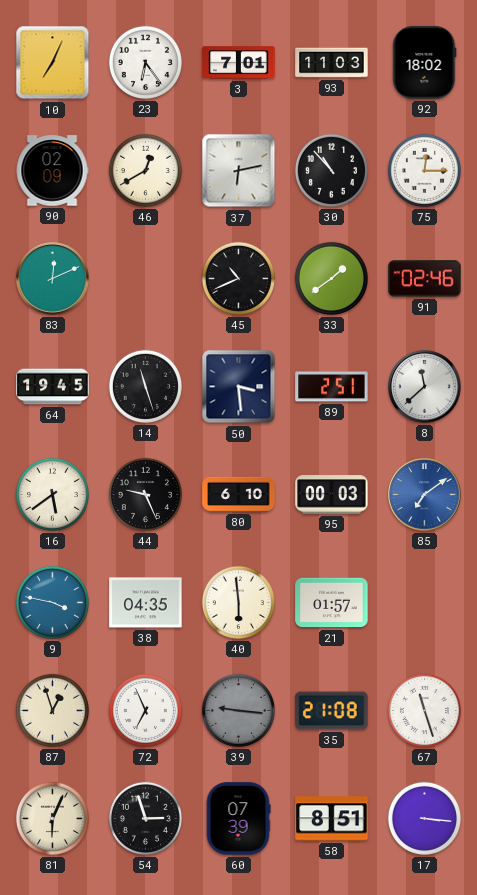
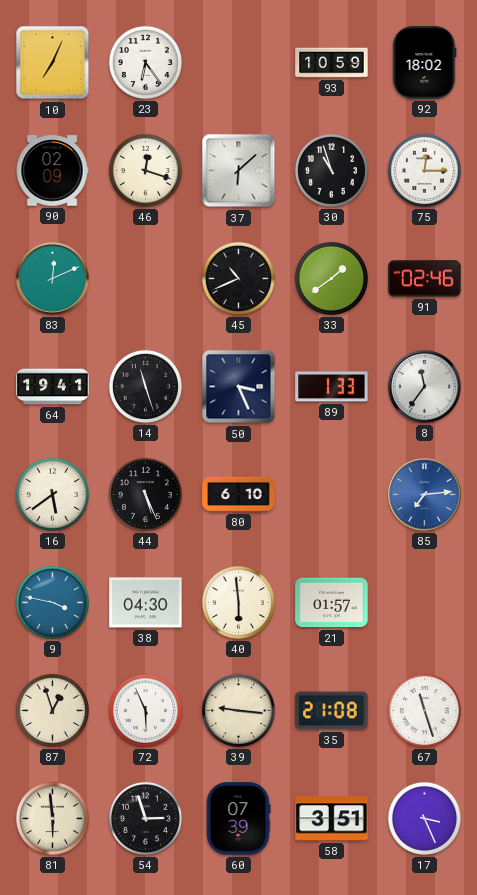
3: 7:01 -> none
93: 11:03 -> 10:59
46: 12:40 -> 12:18
37: 6:13 -> 6:08
30: 10:53 -> 10:57
64: 19:45 -> 19:41
50: 3:29 -> 3:26
89: 2:51 -> 1:33
8: 11:38 -> 11:36
44: 9:26 -> 5:26
95: 00:03 -> none
85: 7:09 -> 7:14
38: 04:35 -> 04:30
72: 6:56 -> 5:56
39 dial: grey -> cream
81: 6:04 -> 5:59
58: 8:51 -> 3:51
17: 3:16 -> 3:26
